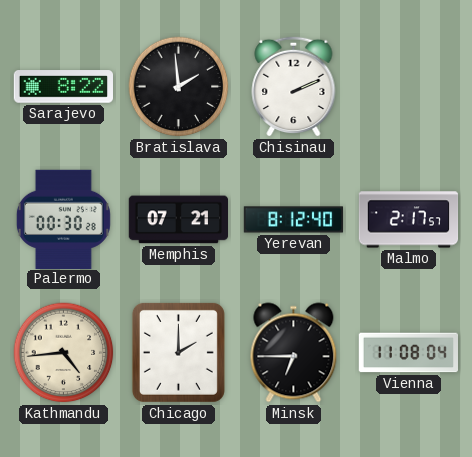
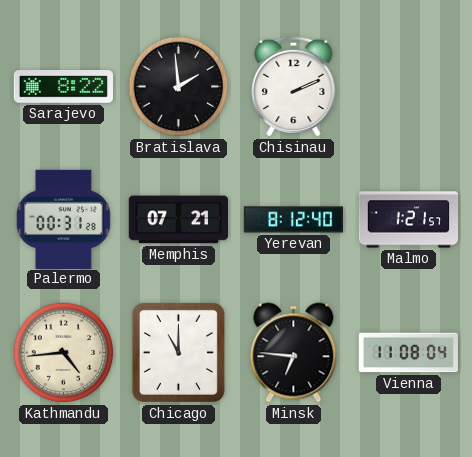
Palermo: 00:30 -> 00:31
Malmo: 2:17 -> 1:21
Chicago: 2:00 -> 11:00
Minsk: 6:45 -> 6:46
